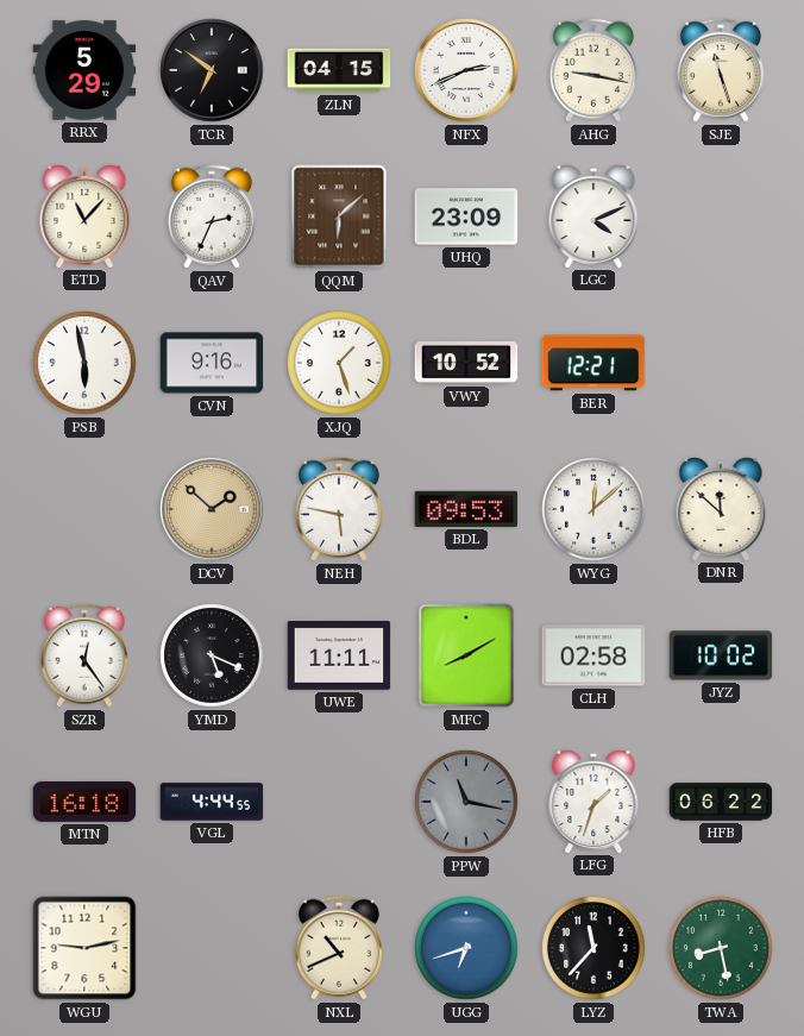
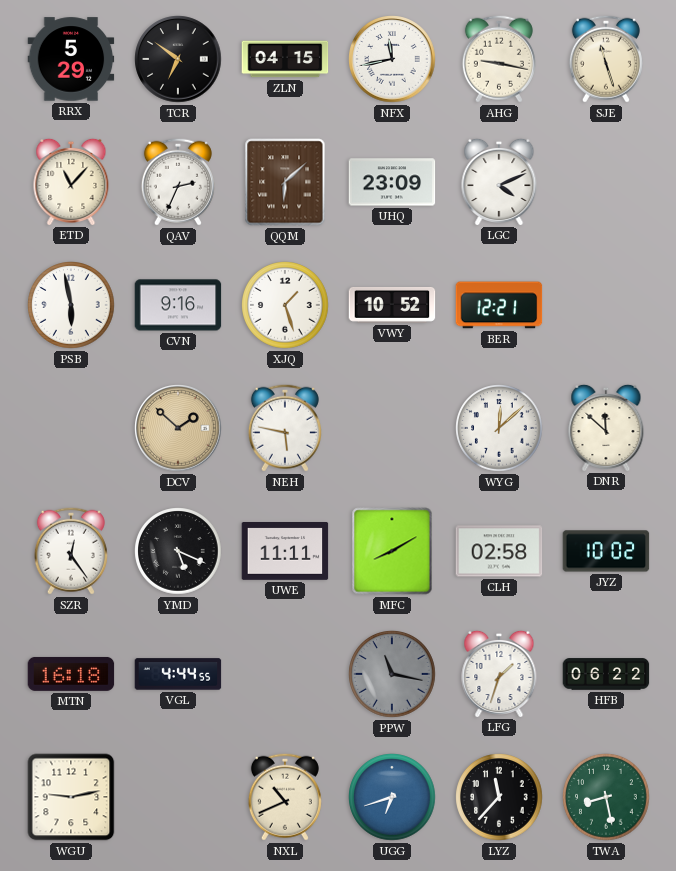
NFX: 2:41 -> 11:43
BDL: 09:53 -> none
